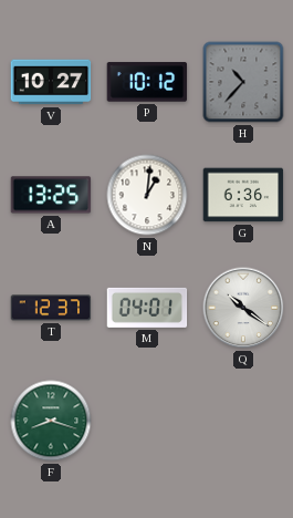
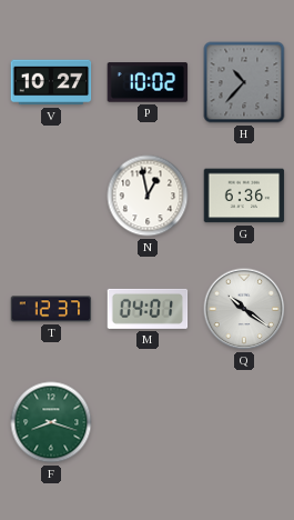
P: 10:12 -> 10:02
A: 13:25 -> none
N: 1:01 -> 12:58
